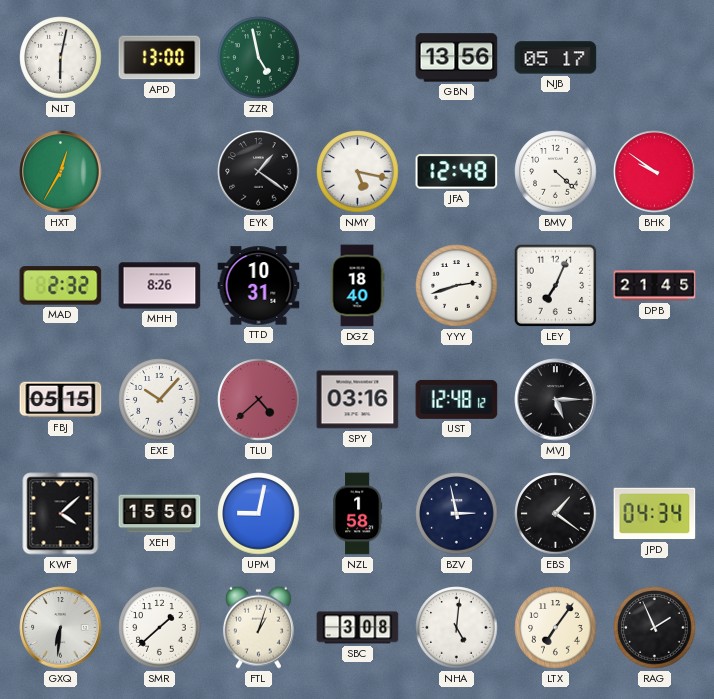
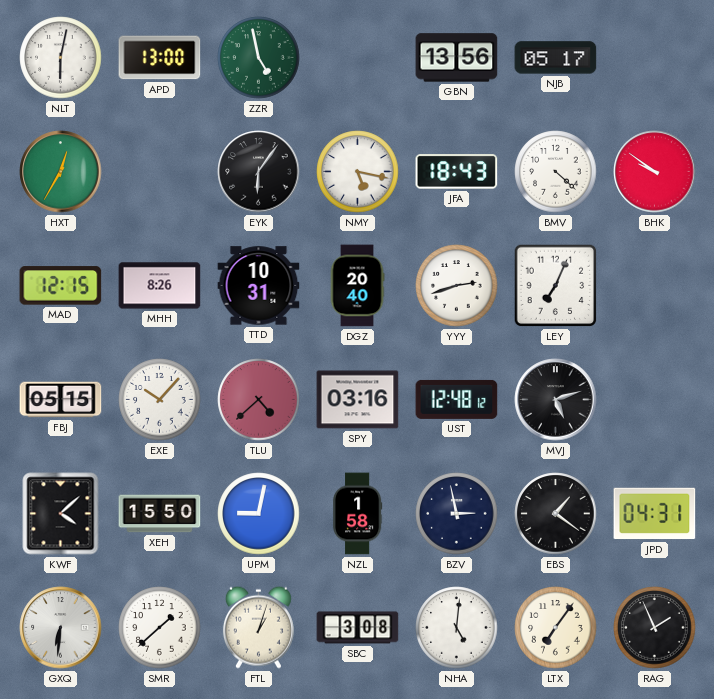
EYK: 1:21 -> 6:06
JFA: 12:48 -> 18:43
MAD: 2:32 -> 12:15
DGZ: 18:40 -> 20:40
DPB: 21:45 -> none
MVJ: 5:15 -> 5:12
JPD: 04:34 -> 04:31
